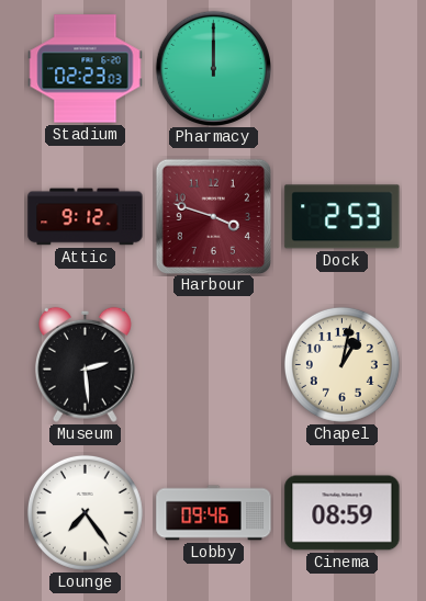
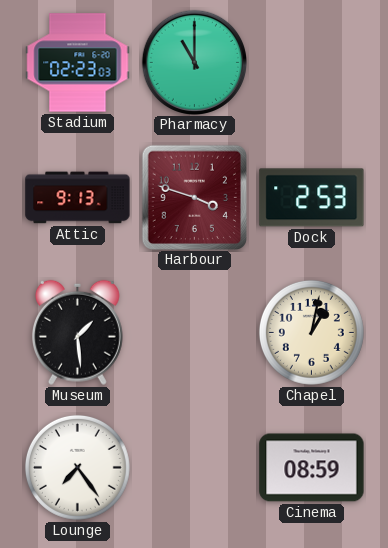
Pharmacy: 12:00 -> 11:00
Attic: 9:12 -> 9:13
Museum: 2:29 -> 1:29
Lobby: 09:46 -> none
